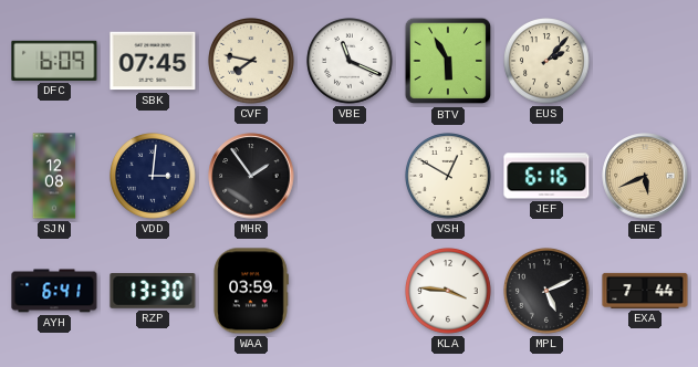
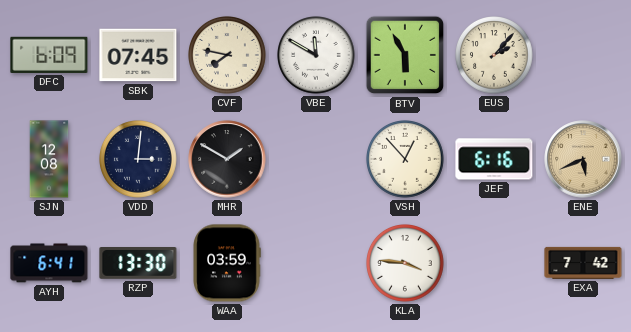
VBE: 11:19 -> 11:50
MHR: 1:54 -> 1:50
VSH: 12:50 -> 12:53
MPL: 5:11 -> none
EXA: 7:44 -> 7:42
